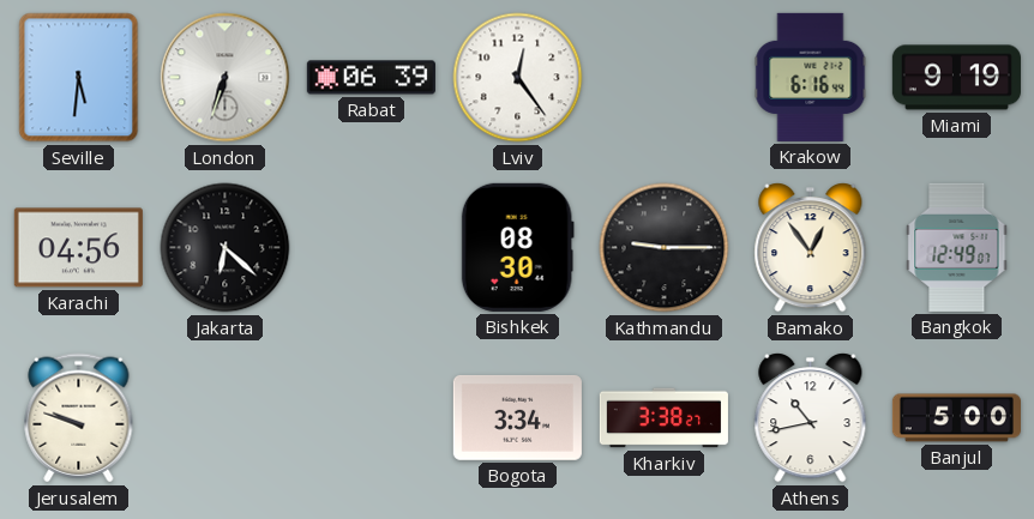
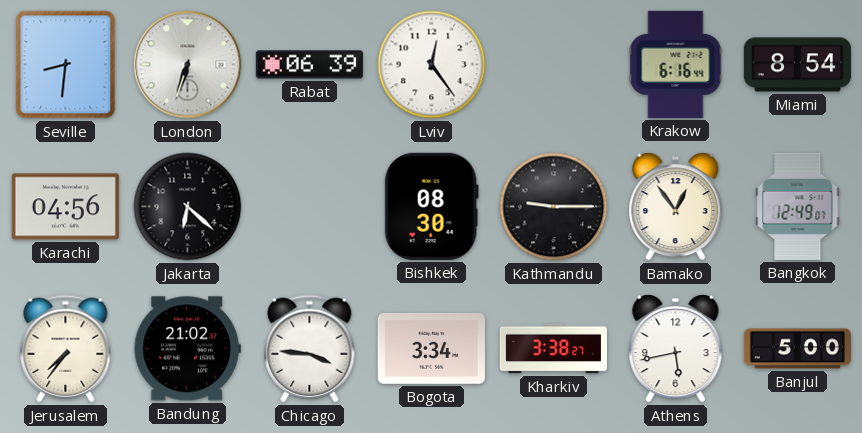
Seville: 5:31 -> 8:31
Miami: 9:19 -> 8:54
Jerusalem: 9:48 -> 7:36
Bandung: none -> 21:02
Chicago: none -> 3:46
Athens: 10:43 -> 5:43
